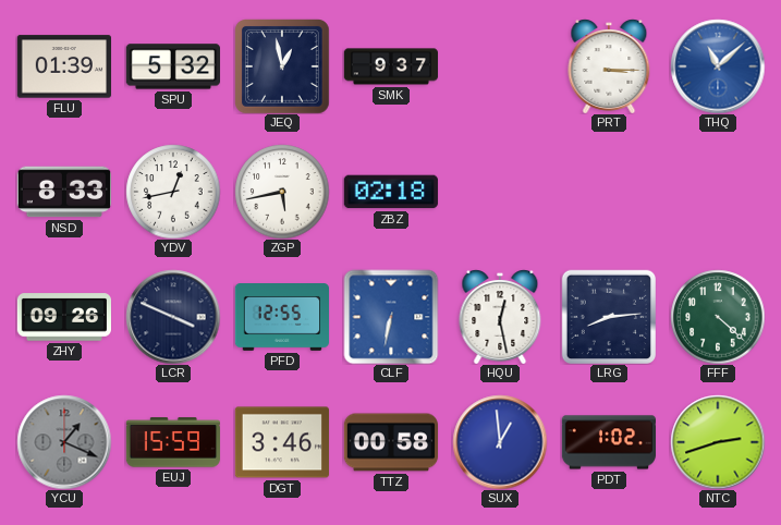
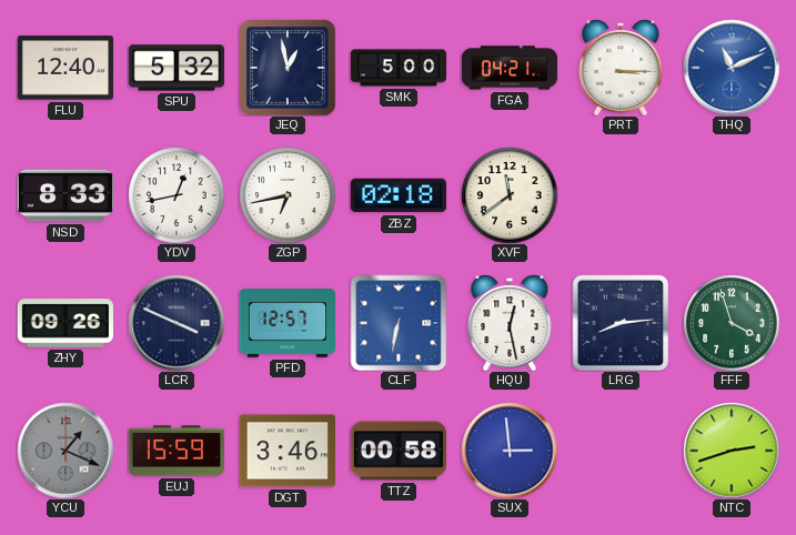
FLU: 01:39 -> 12:40
SMK: 9:37 -> 5:00
FGA: none -> 04:21
THQ: 11:08 -> 11:11
ZGP: 5:43 -> 6:43
XVF: none -> 11:39
PFD: 12:55 -> 12:57
FFF: 4:22 -> 3:57
SUX: 12:59 -> 2:59
PDT: 1:02 -> none
